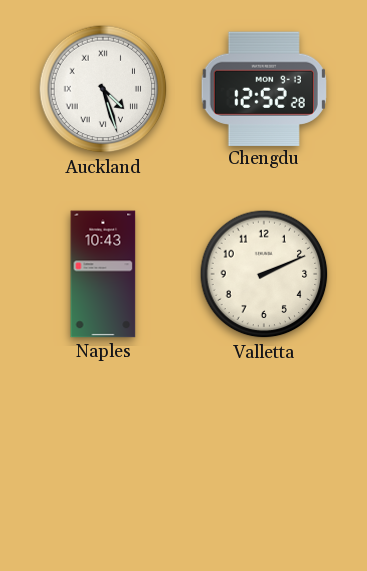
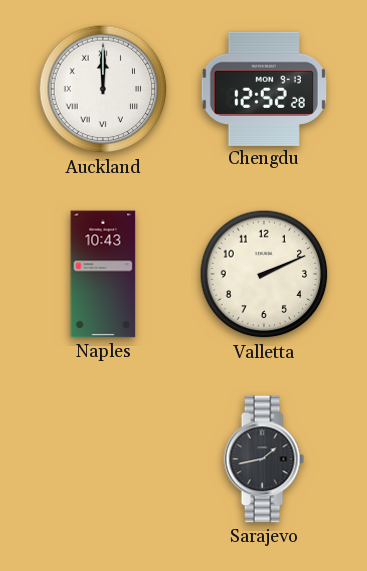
Auckland: 4:27 -> 12:00
Sarajevo: none -> 1:43
